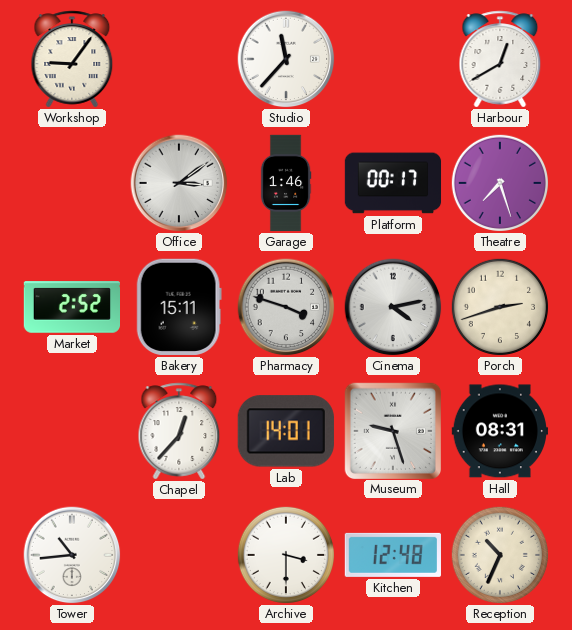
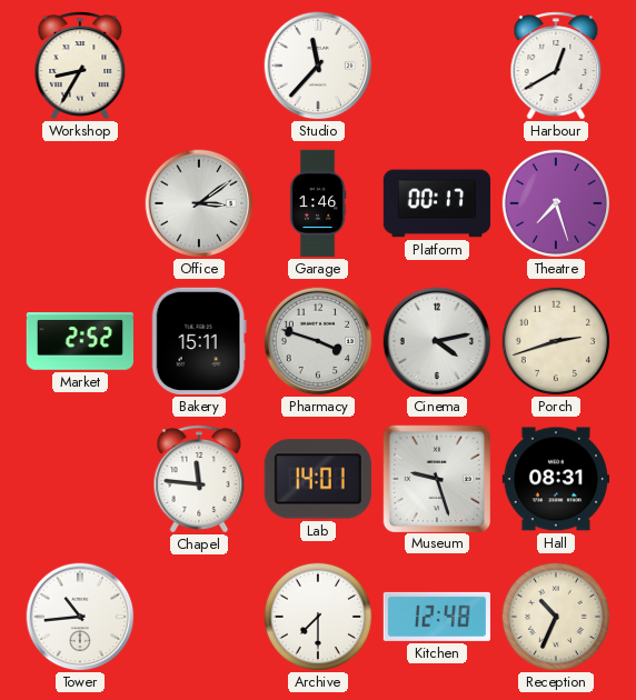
Workshop: 9:06 -> 8:35
Chapel: 12:37 -> 11:46
Archive: 3:30 -> 7:30
